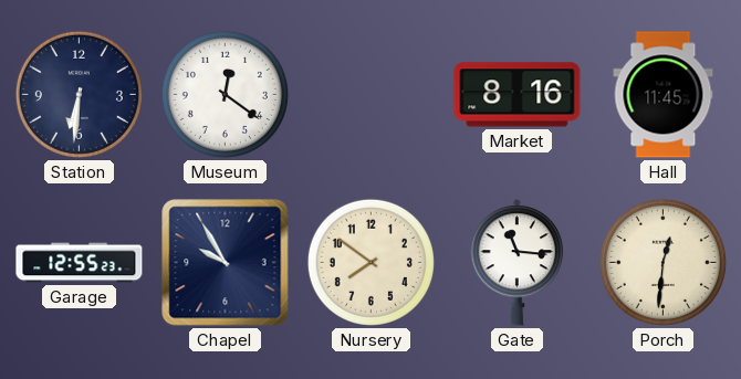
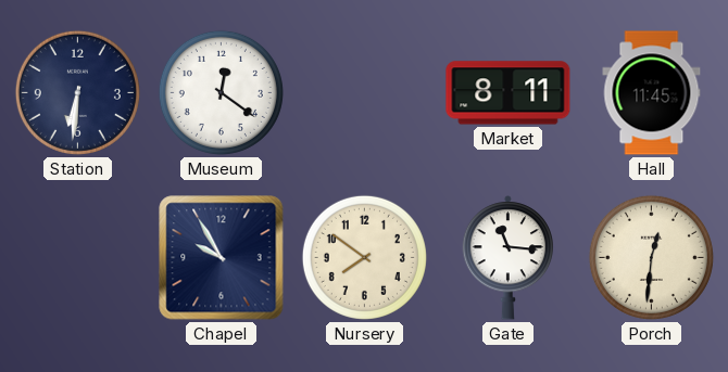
Market: 8:16 -> 8:11
Garage: 12:55 -> none
